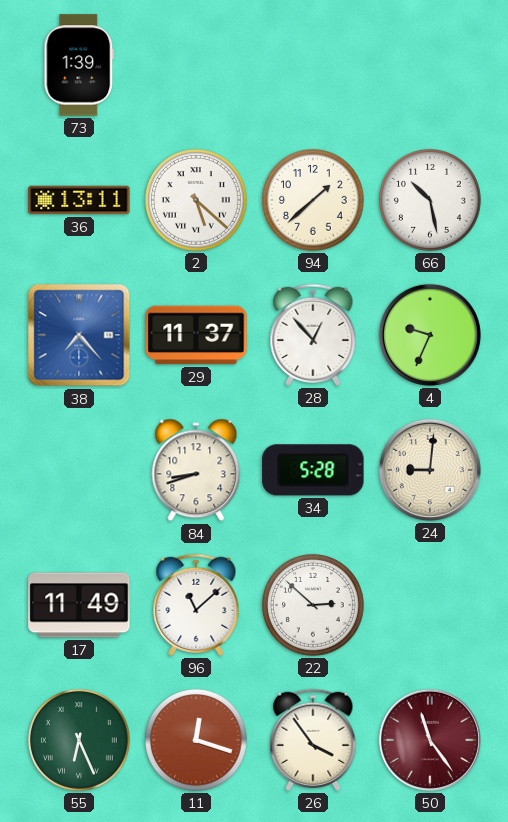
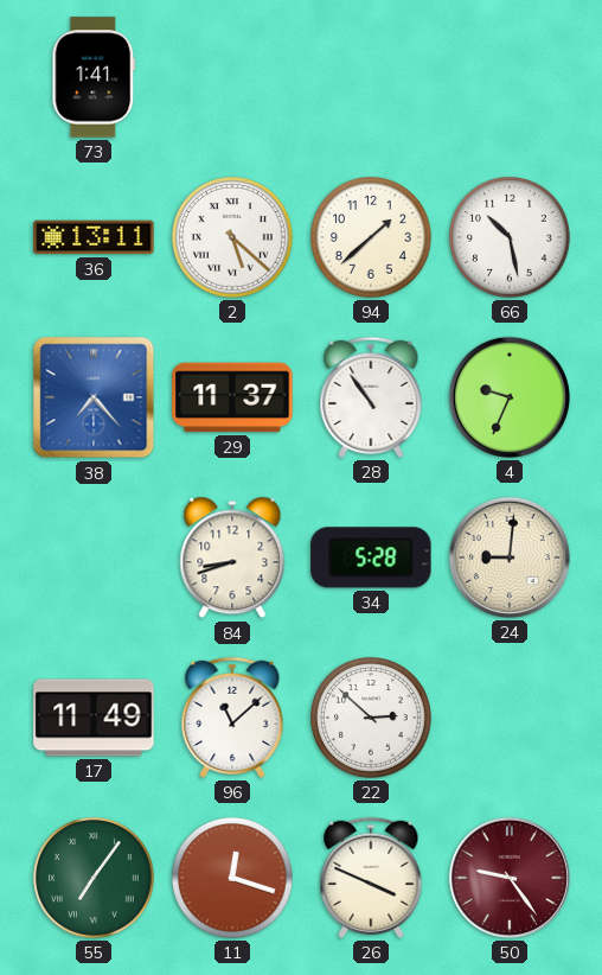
73: 1:39 -> 1:41
28: 12:53 -> 10:54
55: 6:26 -> 7:06
26: 3:54 -> 3:49
50: 11:24 -> 9:24
